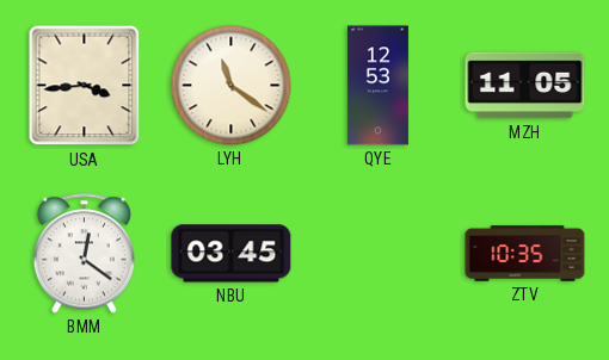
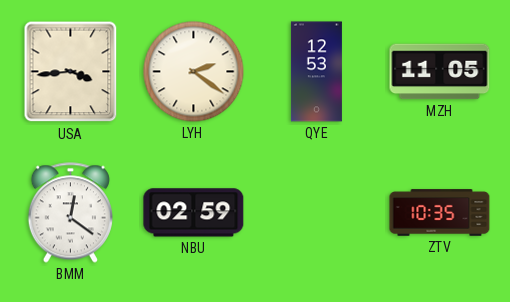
LYH: 11:21 -> 2:21
NBU: 03:45 -> 02:59
